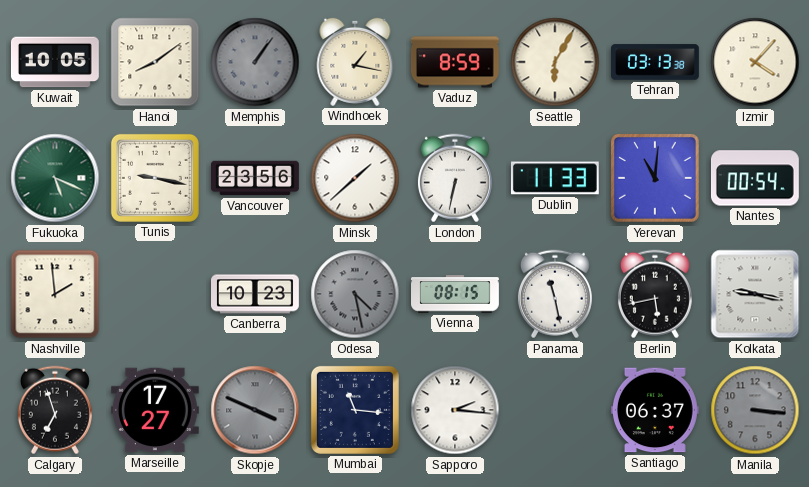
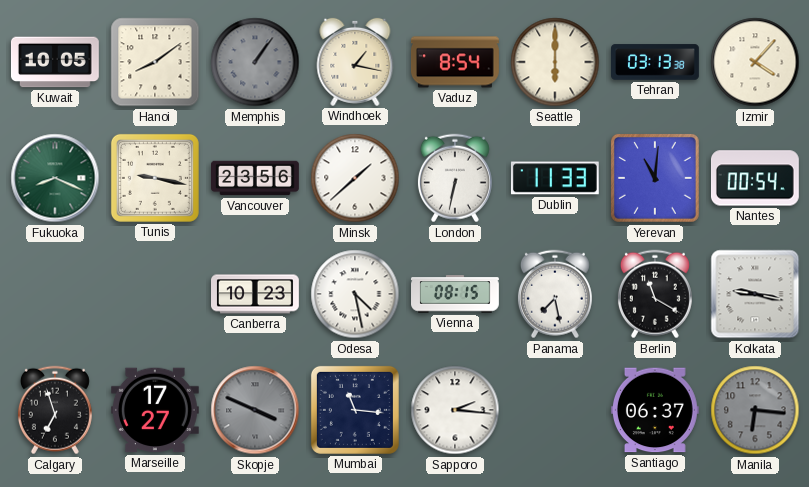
Vaduz: 8:59 -> 8:54
Seattle: 6:05 -> 6:00
Fukuoka: 5:19 -> 8:19
Nashville: 1:59 -> none
Odesa dial: grey -> white
Panama: 11:28 -> 7:28
Berlin: 5:43 -> 11:20
Manila: 3:16 -> 6:16
